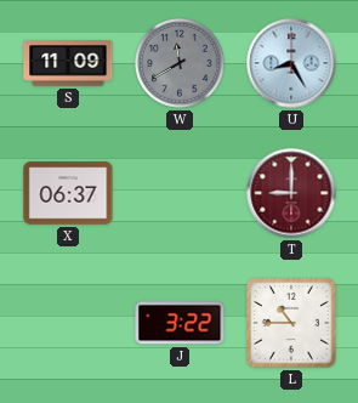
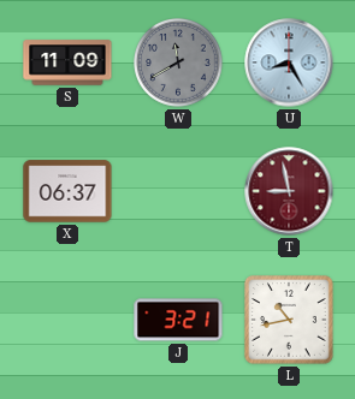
T: 9:00 -> 8:58
J: 3:22 -> 3:21
L: 10:45 -> 10:43
